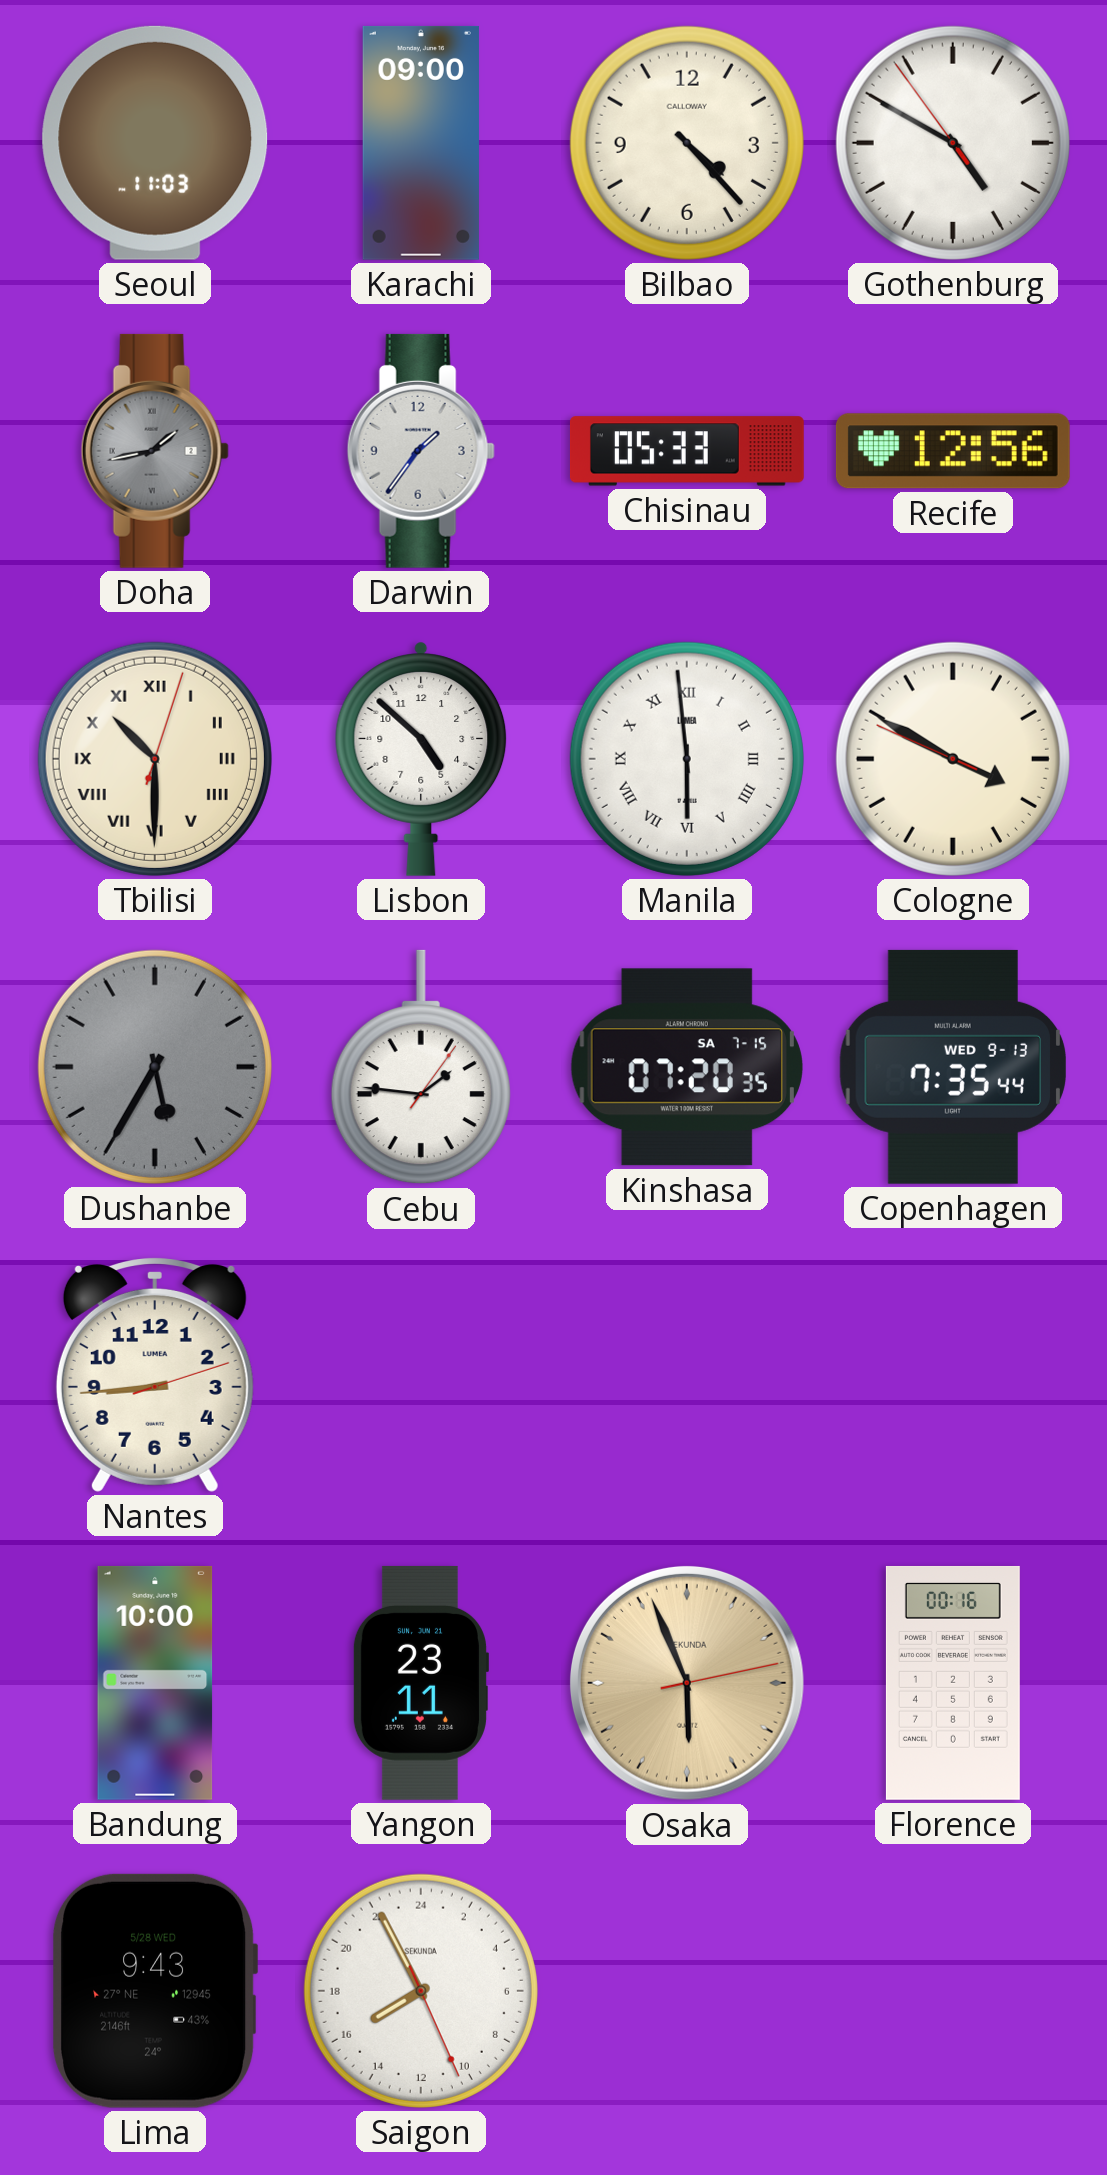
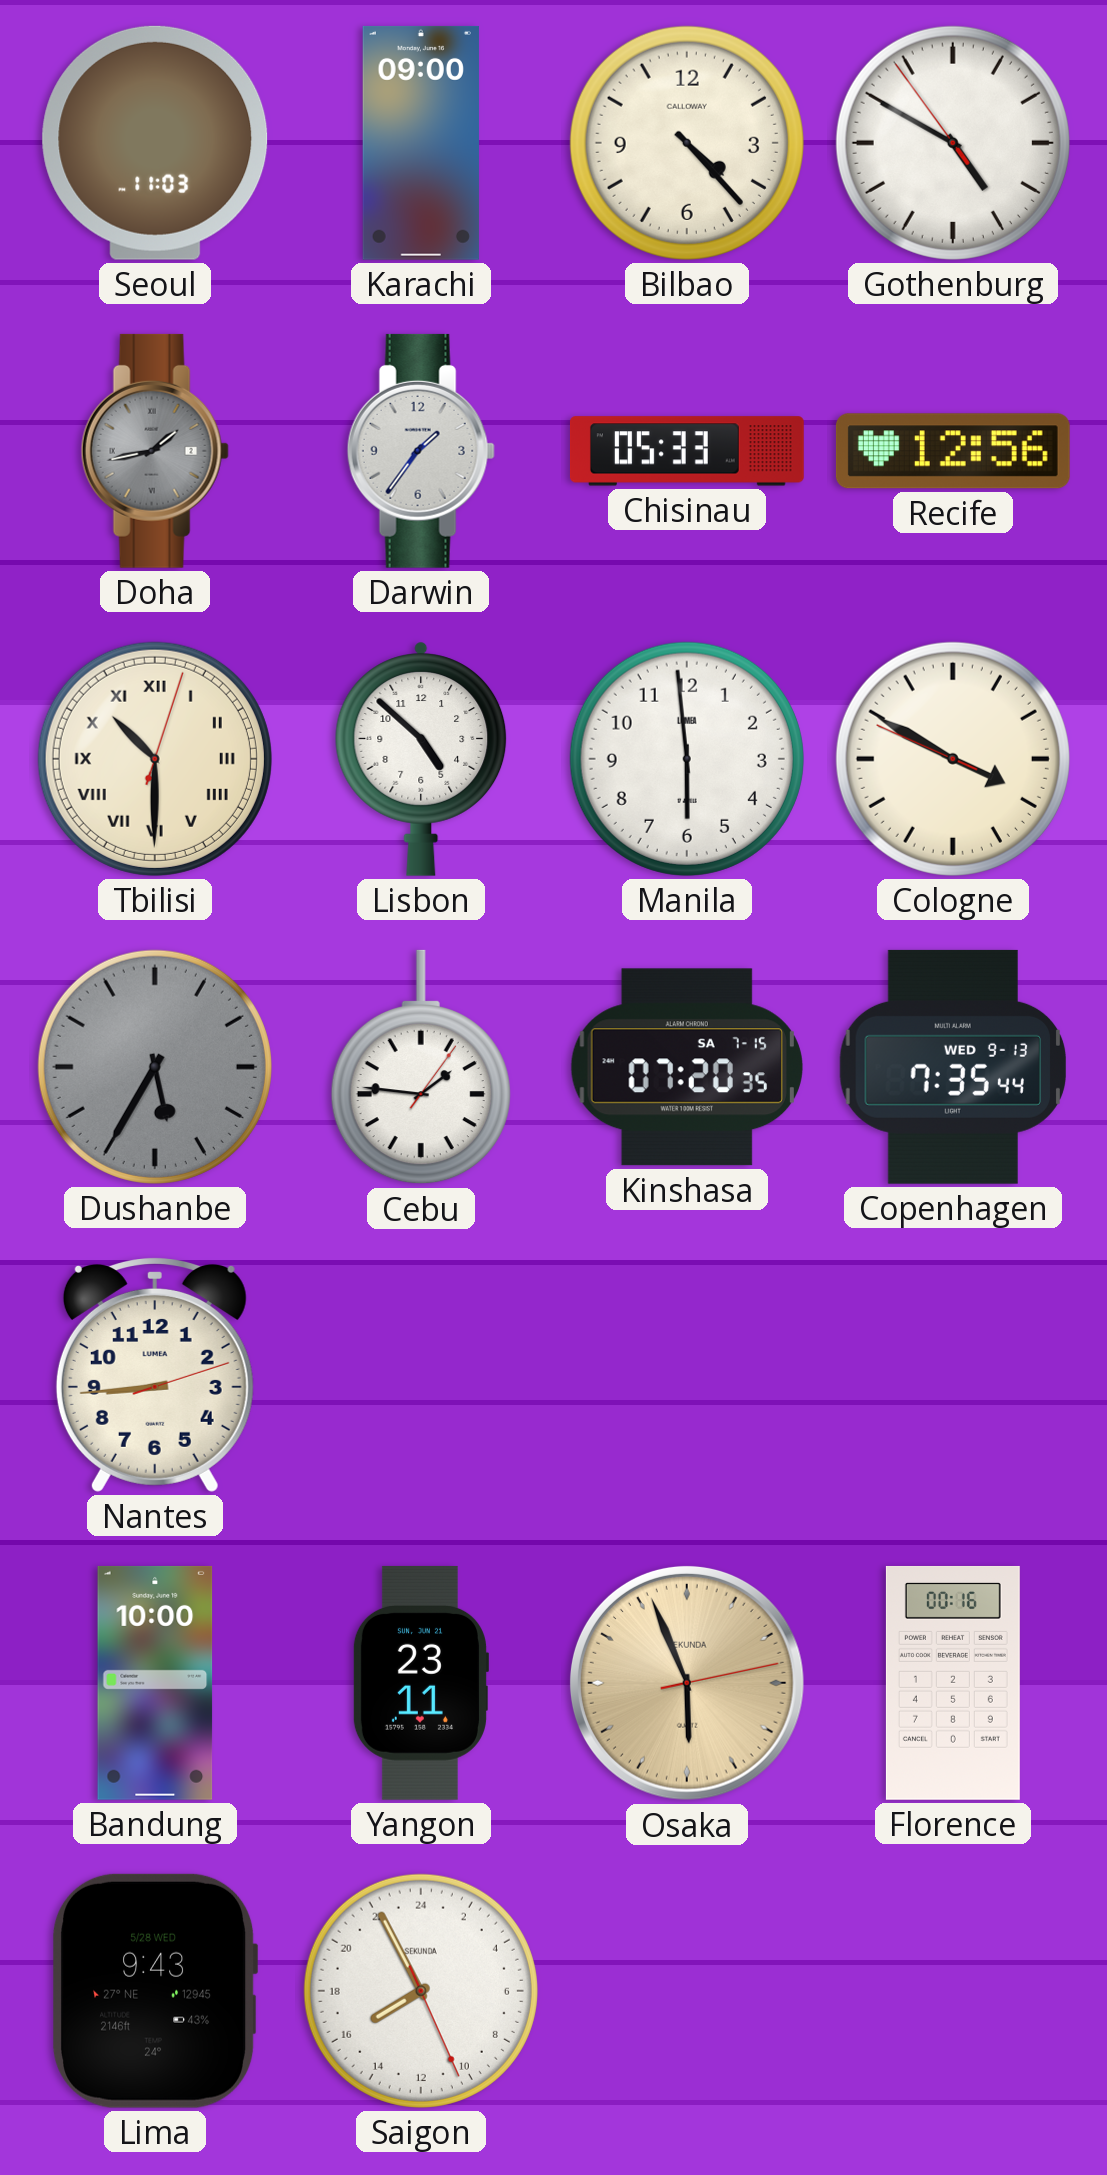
Manila numerals: Roman -> Arabic
